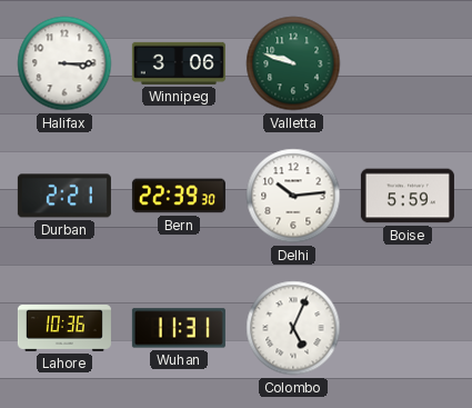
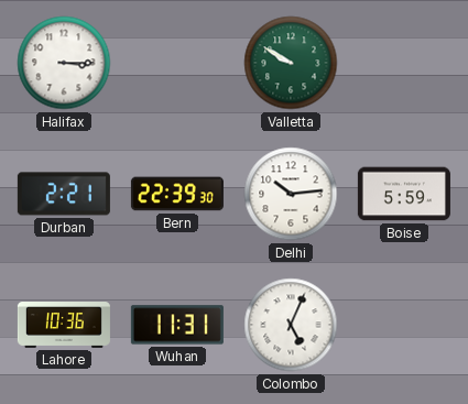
Winnipeg: 3:06 -> none
Valletta: 9:48 -> 9:50
